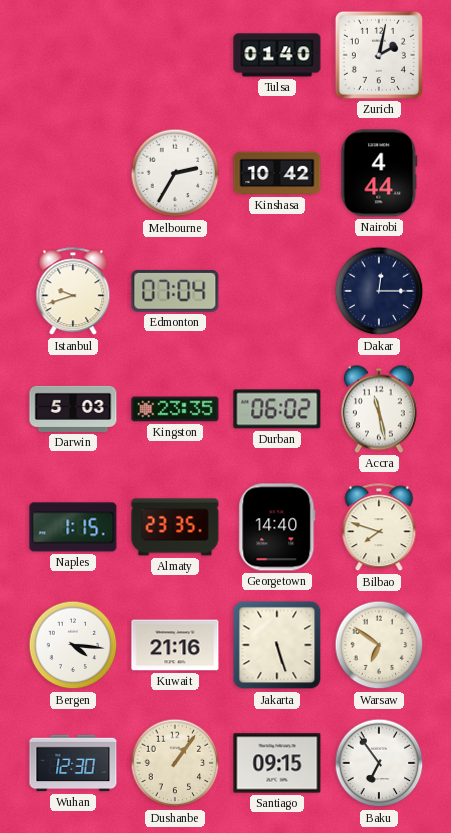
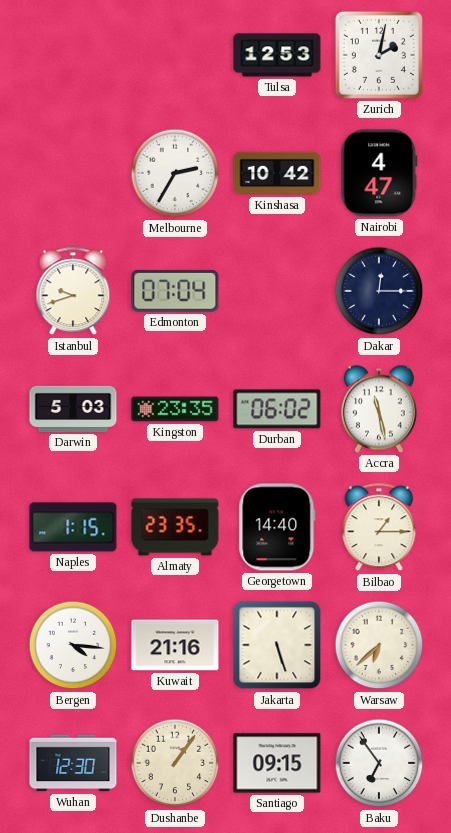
Tulsa: 01:40 -> 12:53
Nairobi: 4:44 -> 4:47
Bilbao: 7:48 -> 1:15
Warsaw: 6:51 -> 6:38
